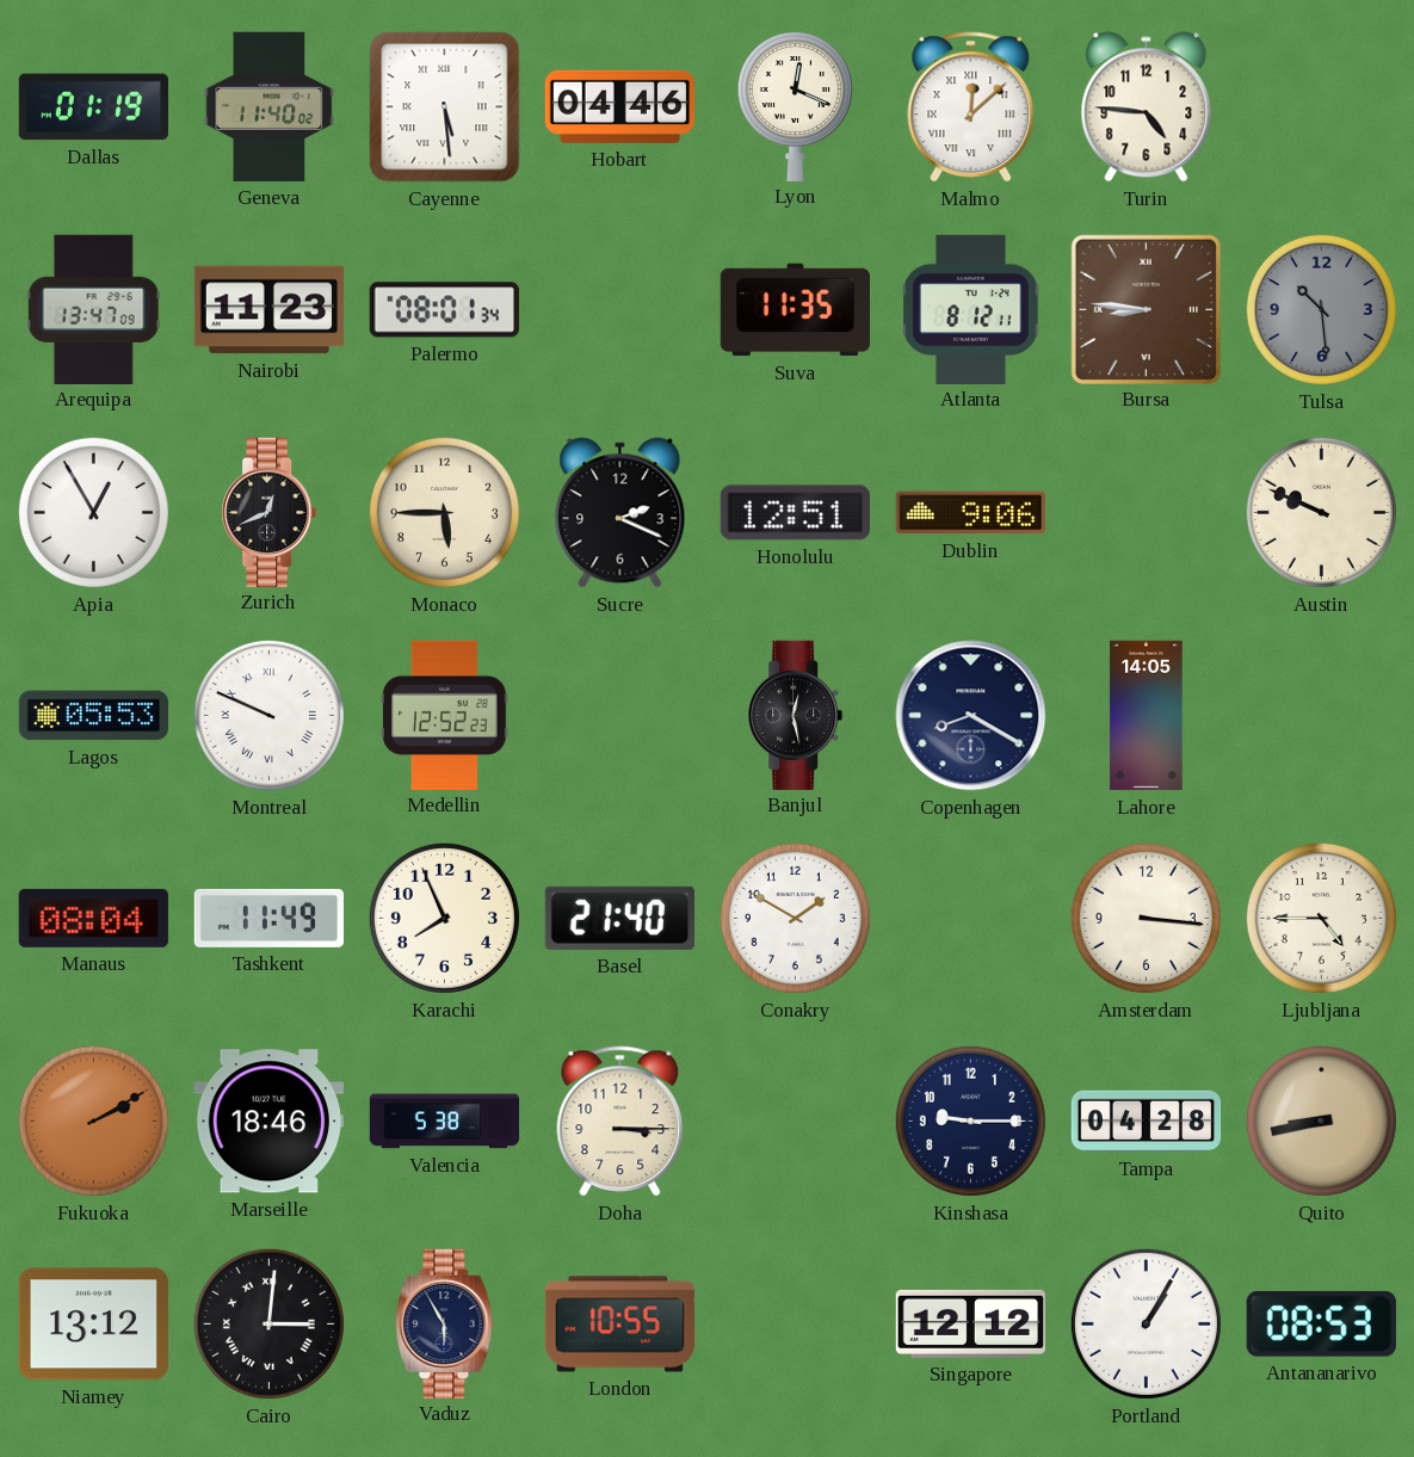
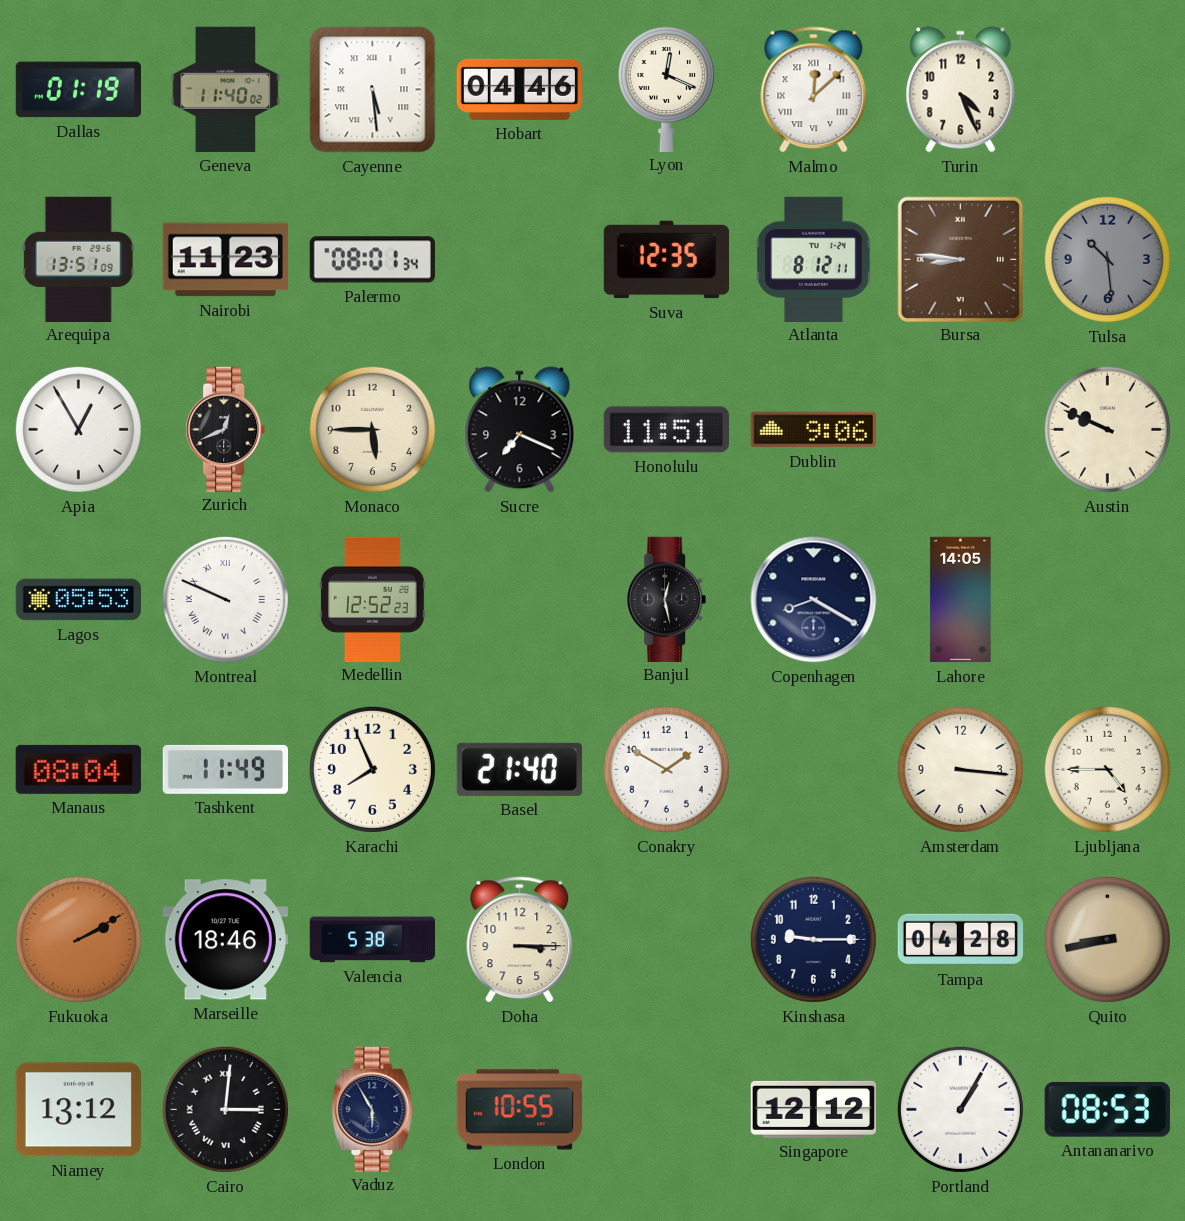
Turin: 4:46 -> 4:26
Arequipa: 13:47 -> 13:51
Suva: 11:35 -> 12:35
Sucre: 2:19 -> 7:19
Honolulu: 12:51 -> 11:51
